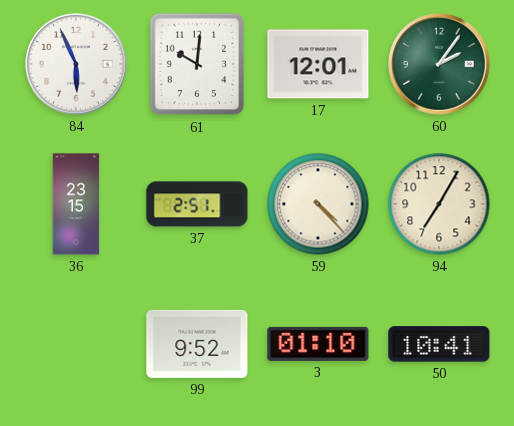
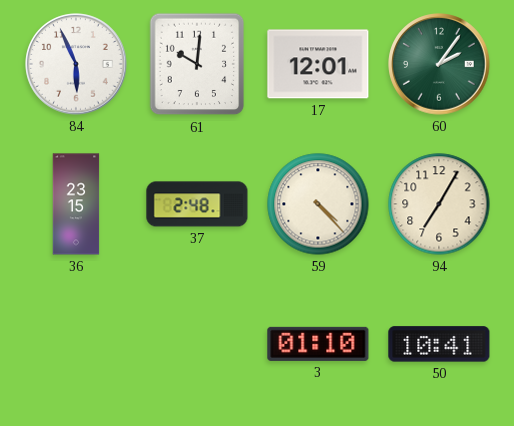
37: 2:51 -> 2:48
99: 9:52 -> none
